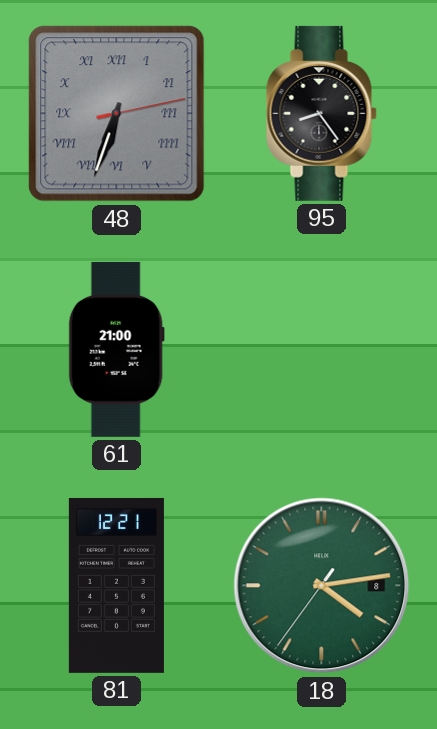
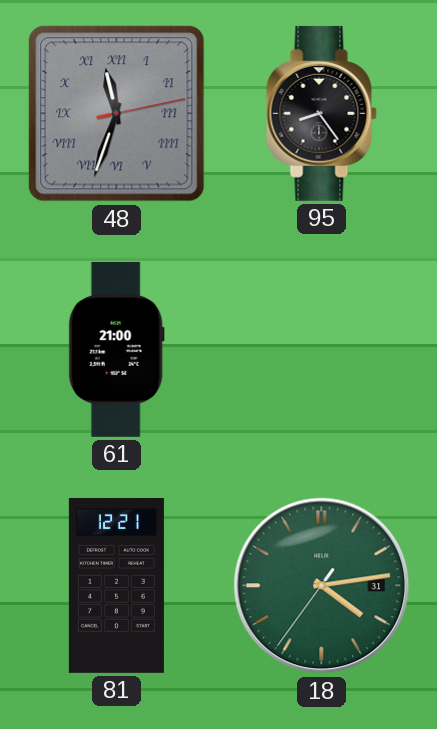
48: 6:33 -> 11:33
18 date: 8 -> 31
